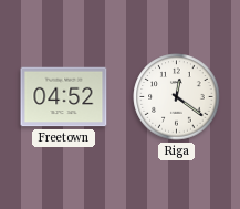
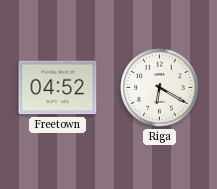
Riga: 12:21 -> 6:20
